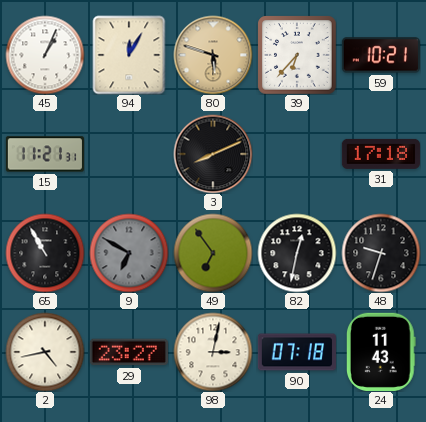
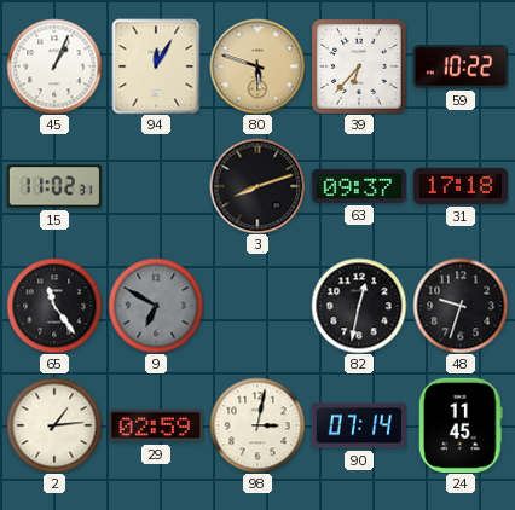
59: 10:21 -> 10:22
15: 11:21 -> 11:02
3: 8:11 -> 8:12
63: none -> 09:37
65: 10:55 -> 11:24
49: 6:54 -> none
2: 4:43 -> 1:14
29: 23:27 -> 02:59
90: 07:18 -> 07:14
24: 11:43 -> 11:45
